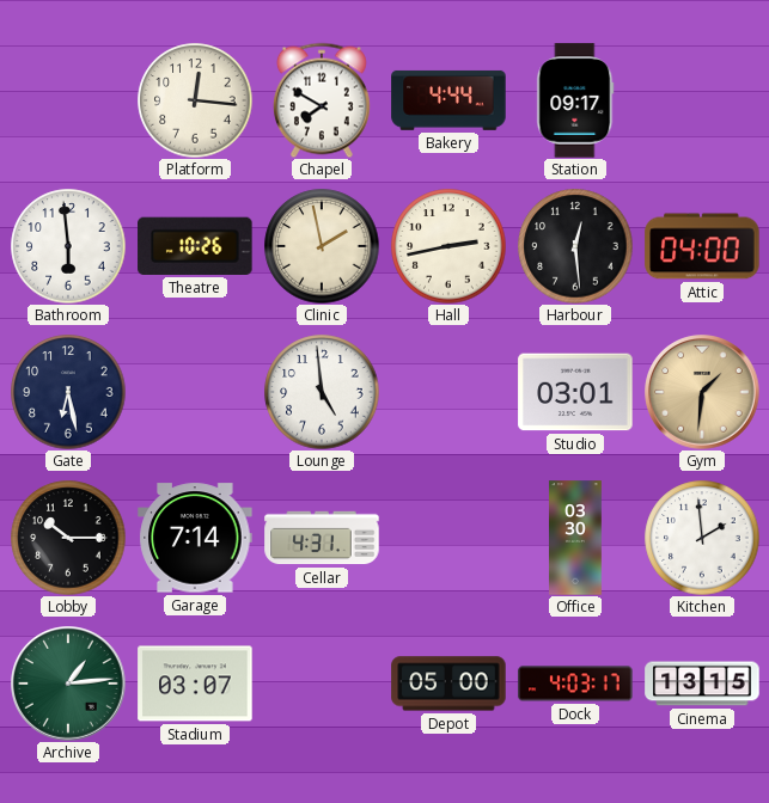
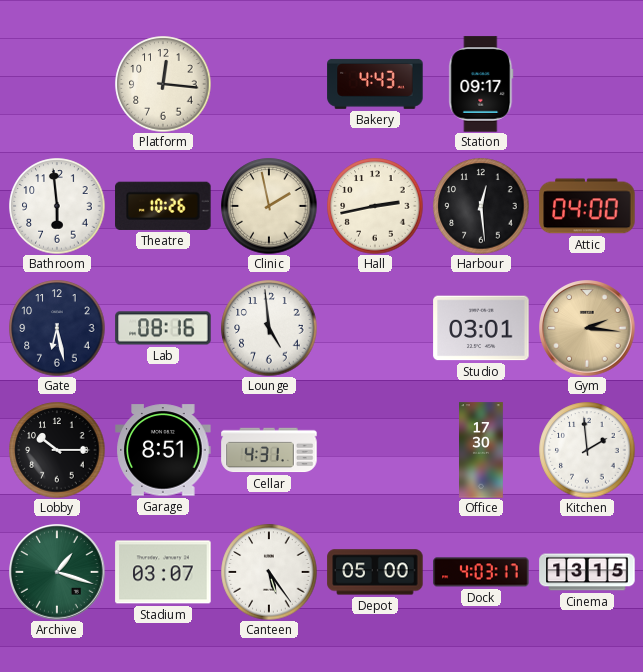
Chapel: 7:50 -> none
Bakery: 4:44 -> 4:43
Lab: none -> 08:16
Gym: 1:31 -> 2:16
Garage: 7:14 -> 8:51
Office: 03:30 -> 17:30
Archive: 1:14 -> 1:18
Canteen: none -> 5:24
